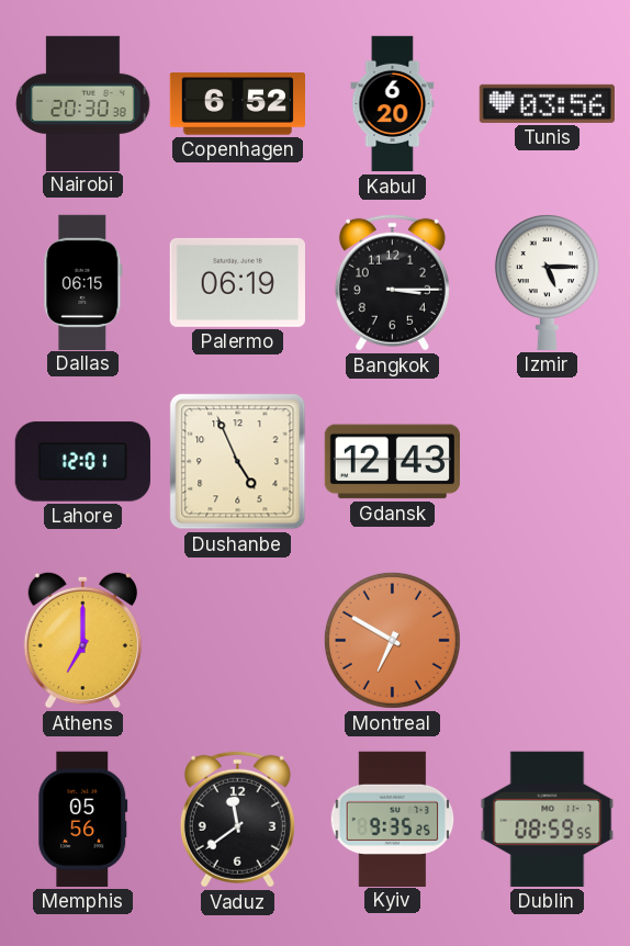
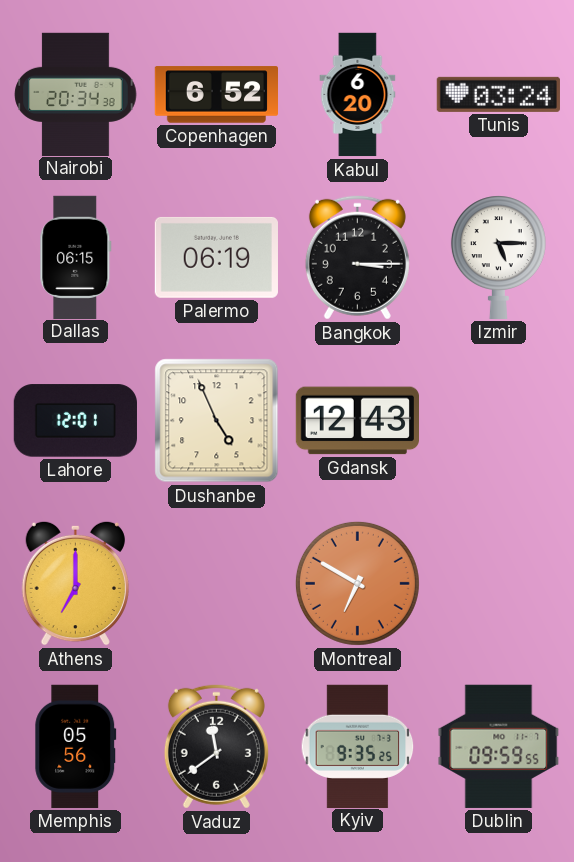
Nairobi: 20:30 -> 20:34
Tunis: 03:56 -> 03:24
Dublin: 08:59 -> 09:59
